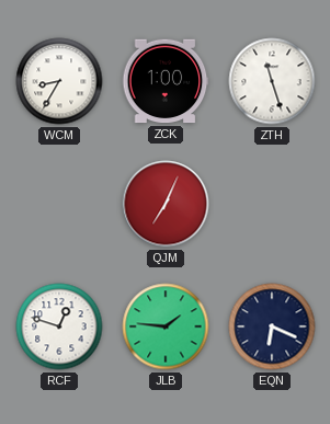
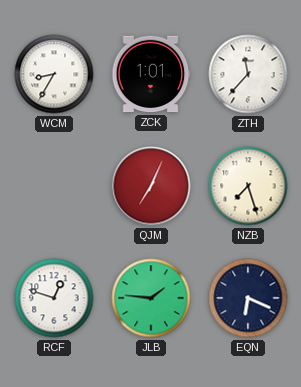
ZCK: 1:00 -> 1:01
ZTH: 11:27 -> 11:37
NZB: none -> 7:27
